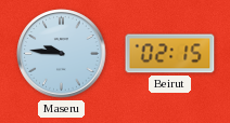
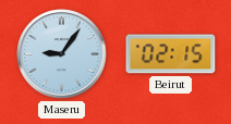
Maseru: 9:46 -> 9:06
